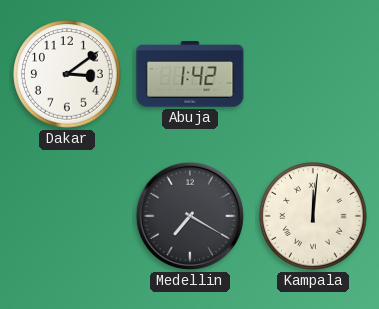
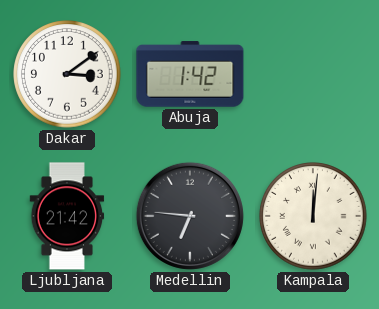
Ljubljana: none -> 21:42
Medellin: 7:20 -> 6:46
